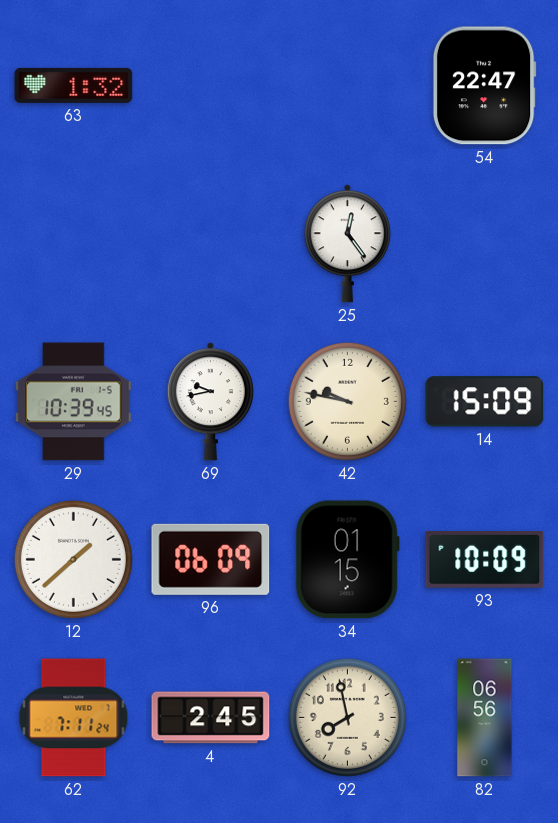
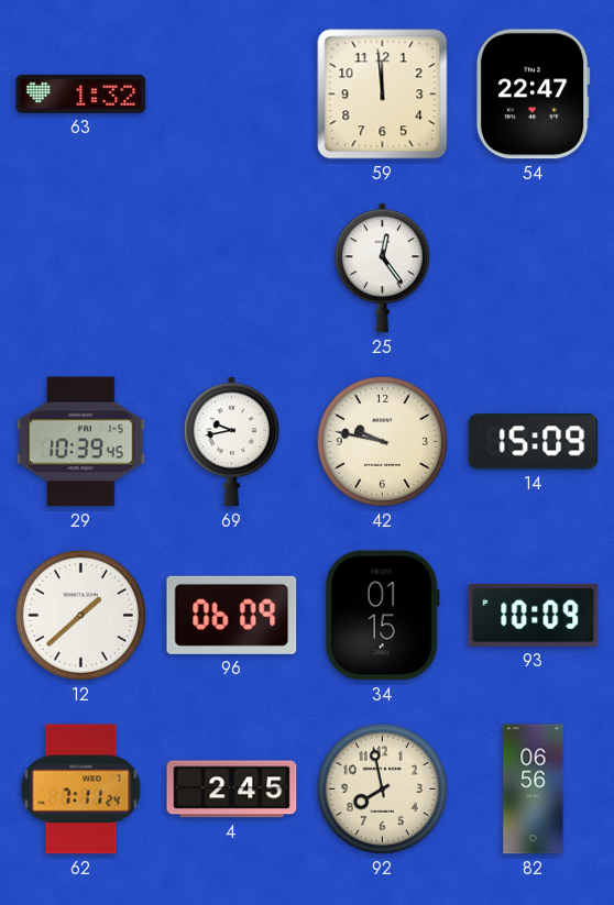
59: none -> 11:59
